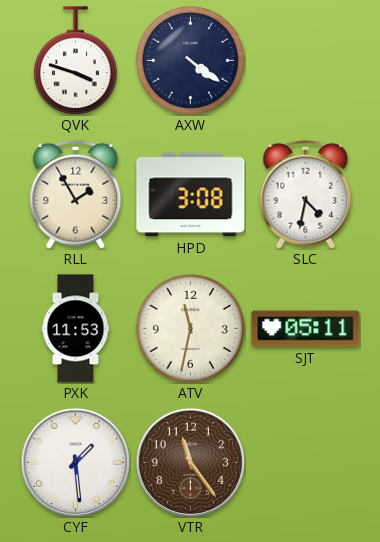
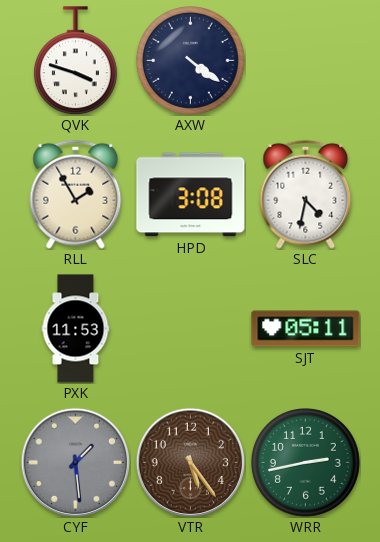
ATV: 11:32 -> none
CYF dial: white -> grey
VTR: 11:24 -> 5:24
WRR: none -> 2:43
